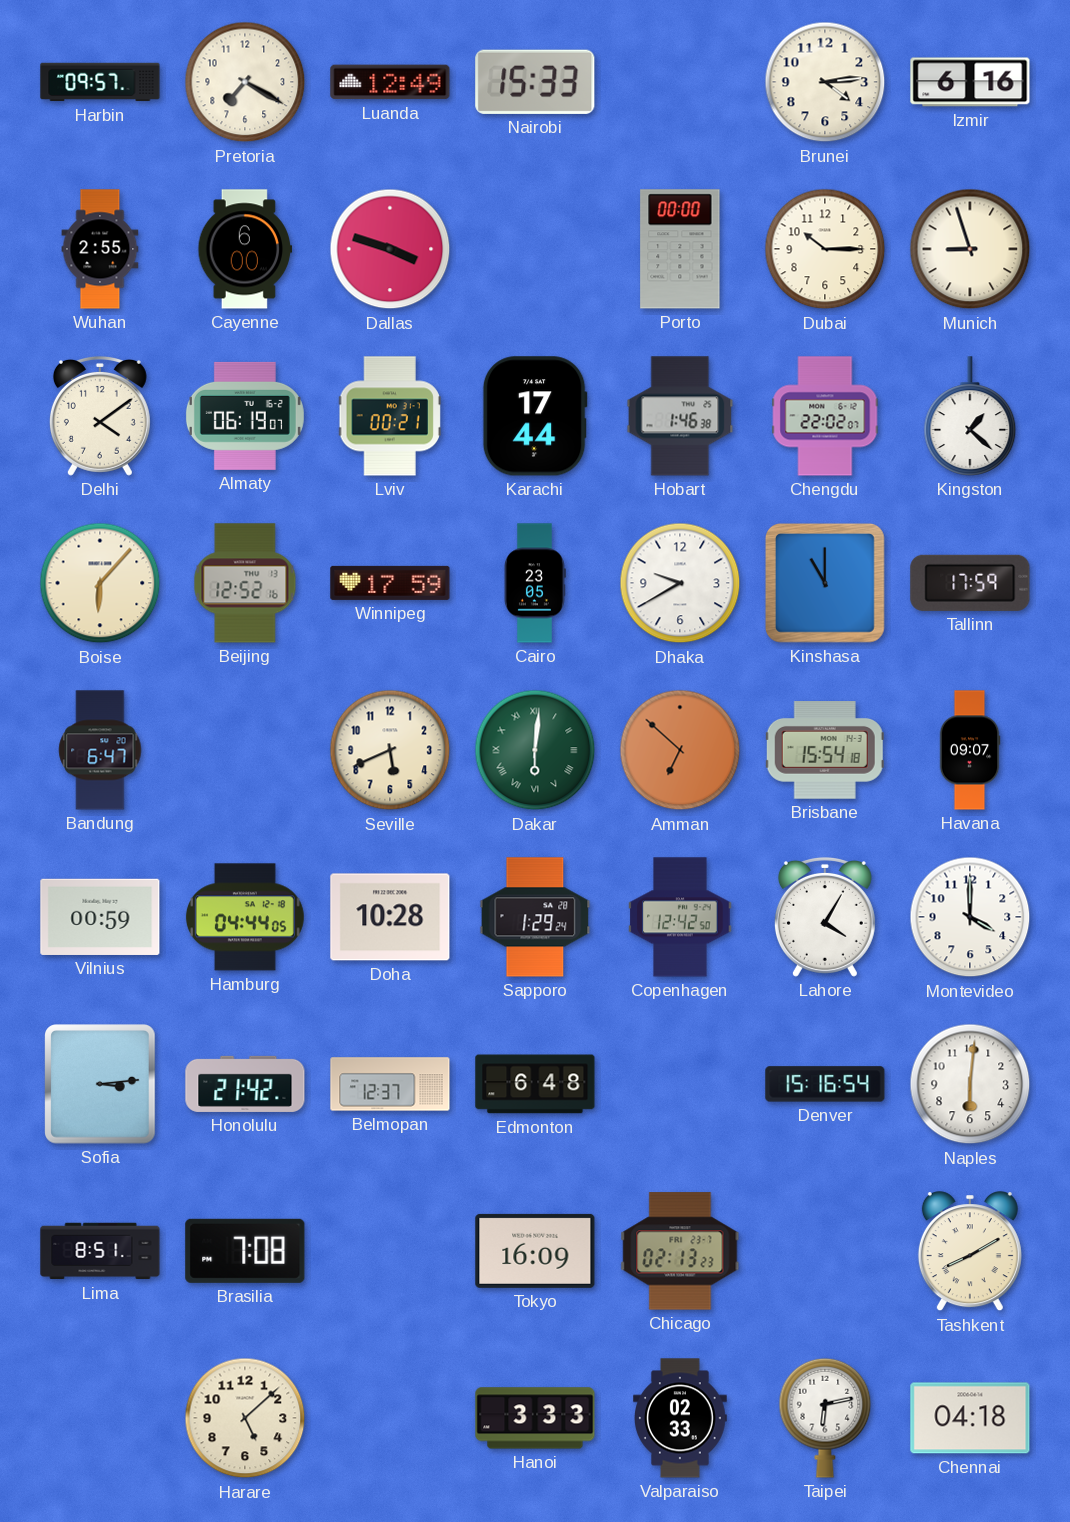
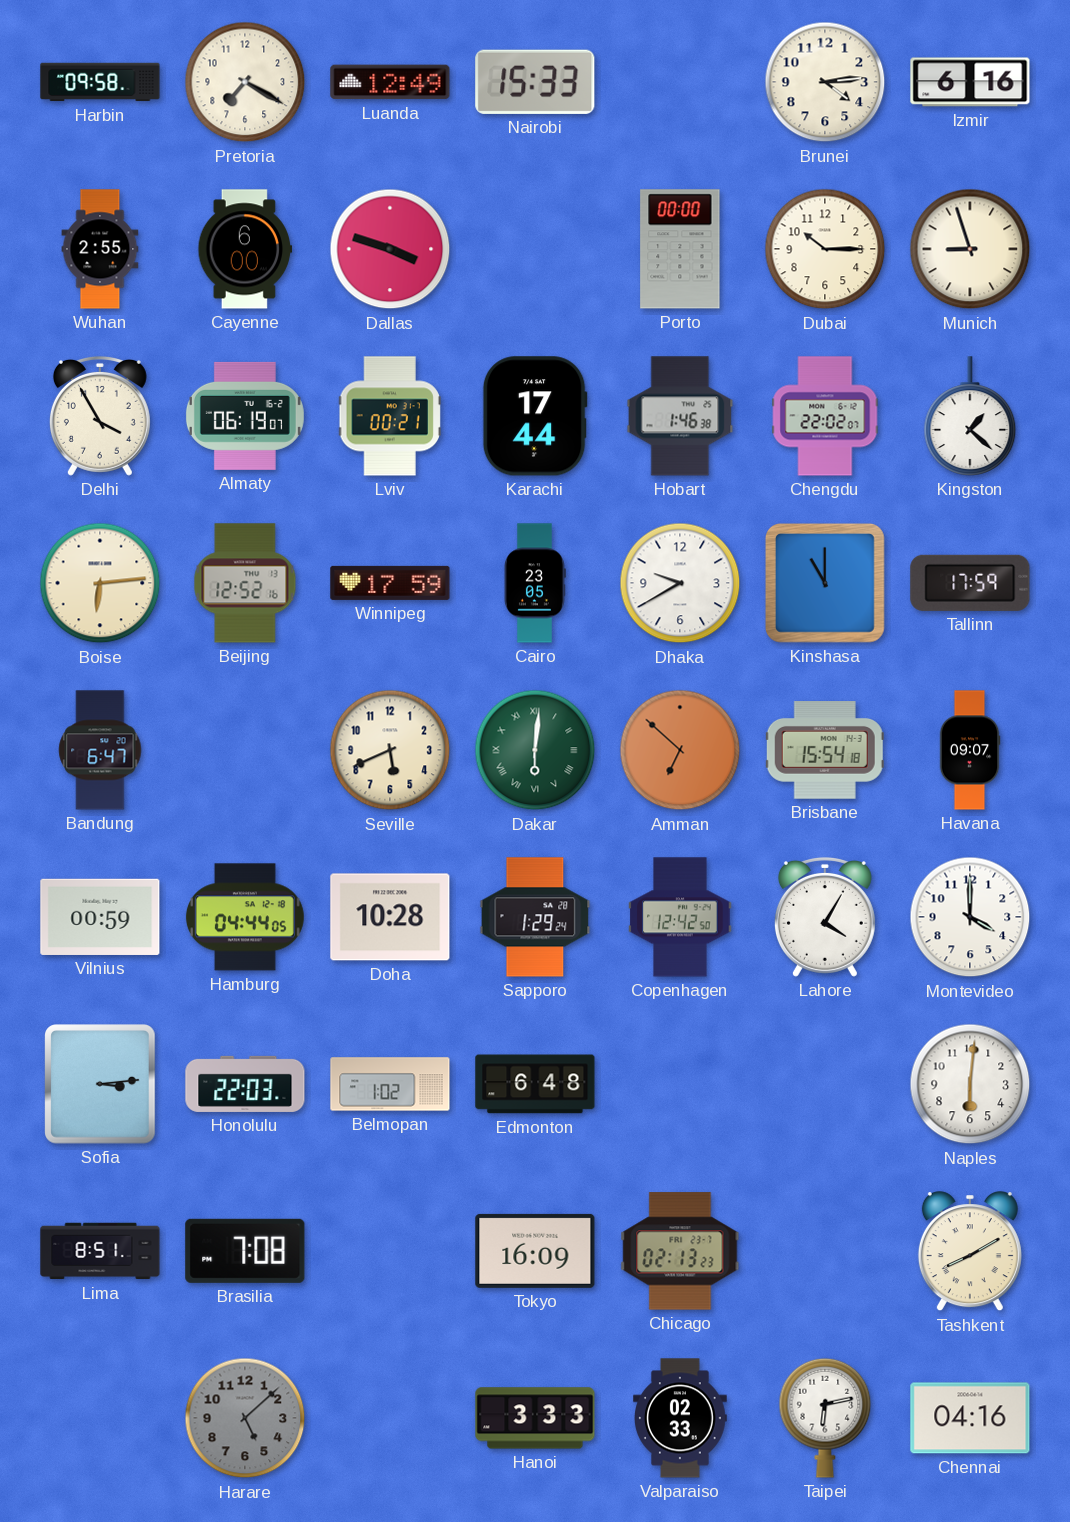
Harbin: 09:57 -> 09:58
Delhi: 4:09 -> 3:55
Boise: 6:07 -> 6:14
Honolulu: 21:42 -> 22:03
Belmopan: 12:37 -> 1:02
Denver: 15:16 -> none
Harare dial: cream -> grey
Chennai: 04:18 -> 04:16
